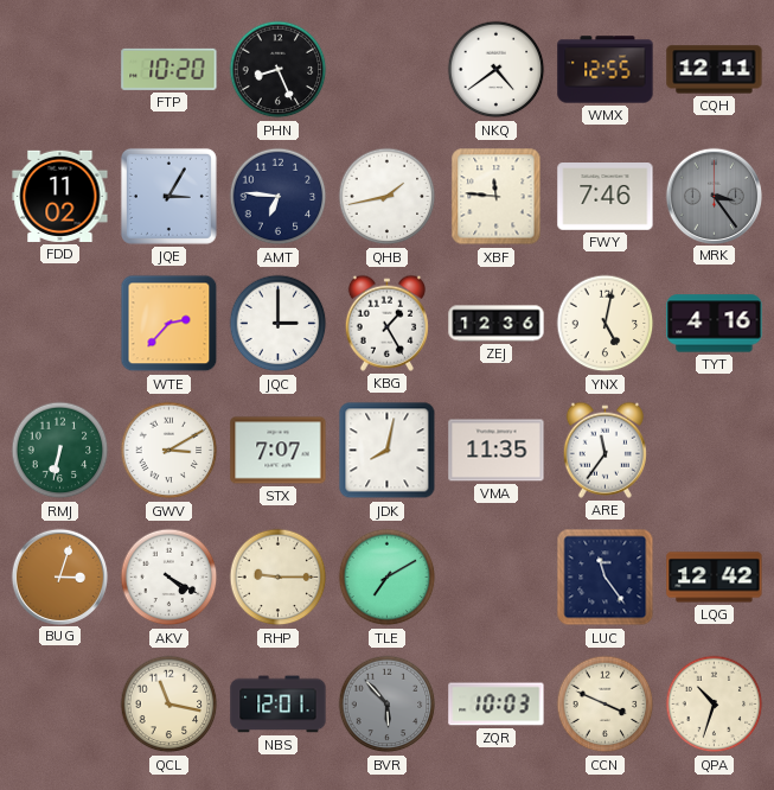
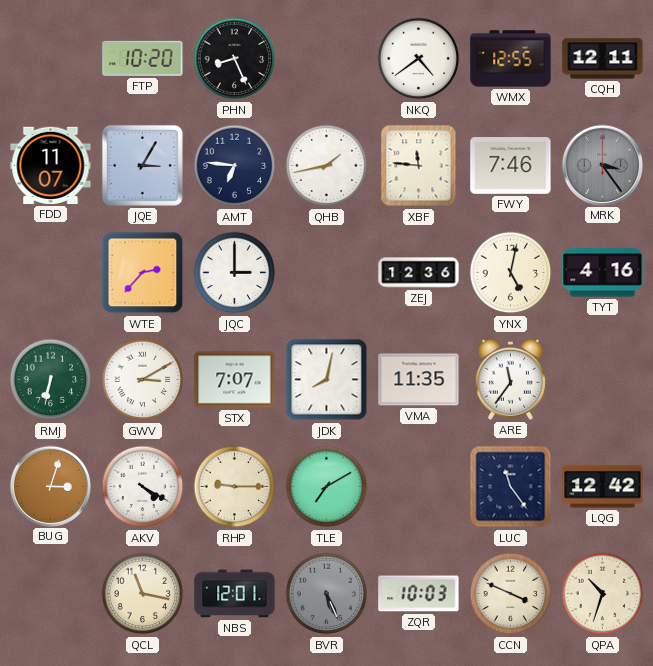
FDD: 11:02 -> 11:07
KBG: 1:25 -> none
BVR: 5:53 -> 5:26
